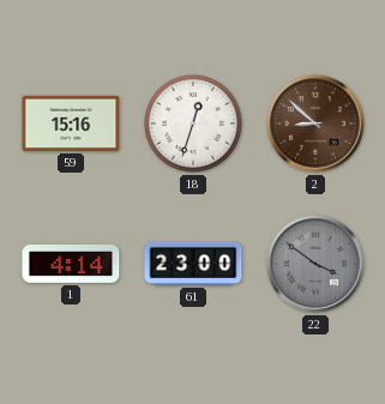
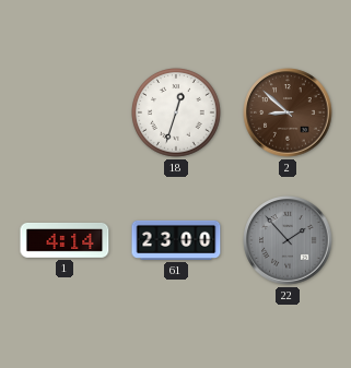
59: 15:16 -> none
22: 3:51 -> 1:53
